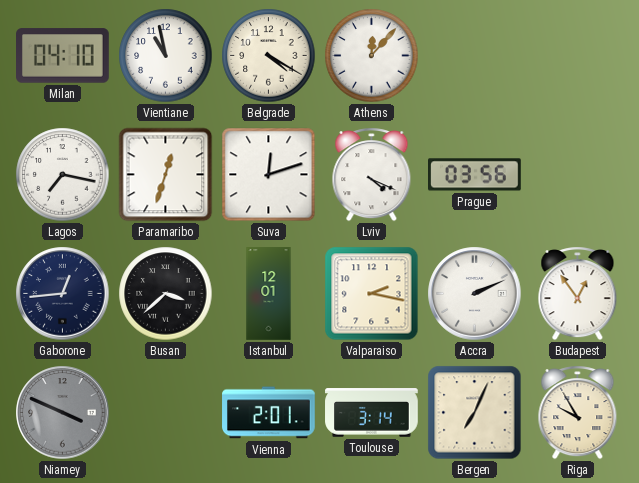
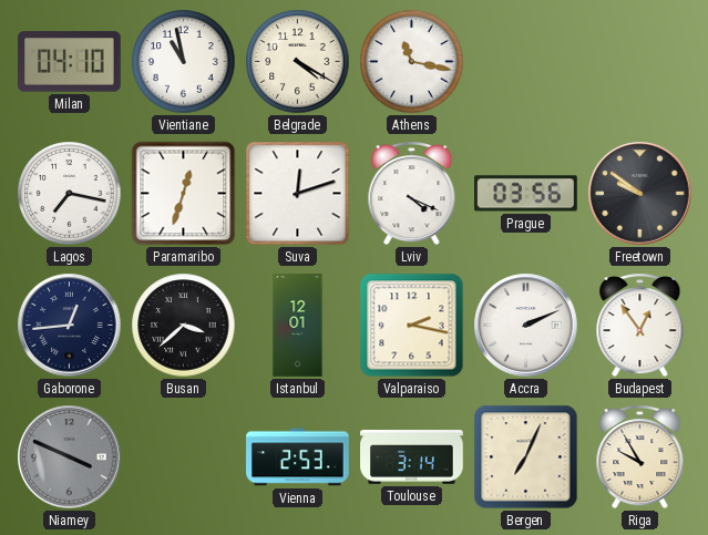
Athens: 12:07 -> 11:17
Freetown: none -> 9:51
Vienna: 2:01 -> 2:53
